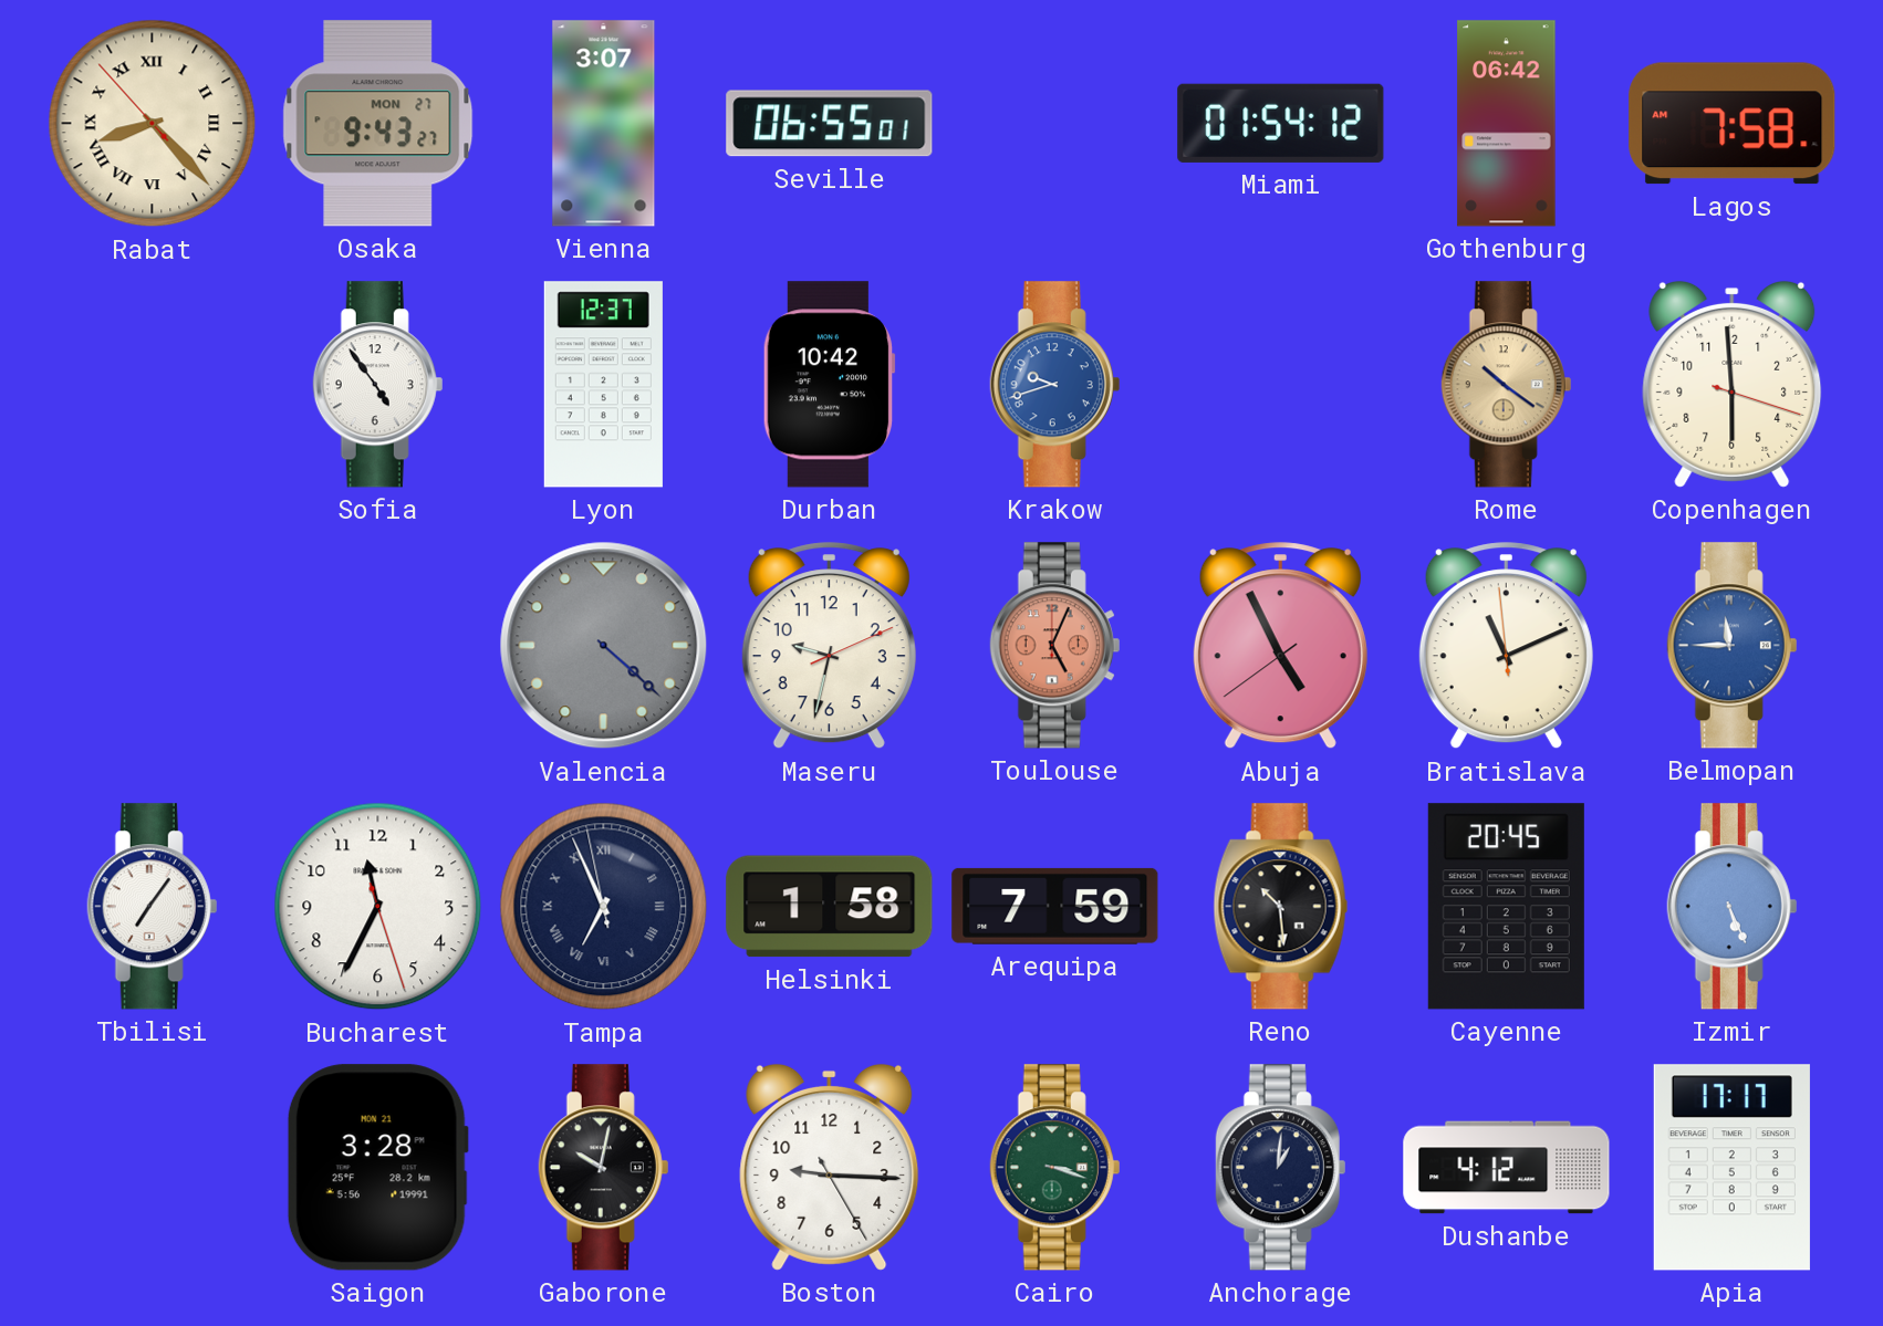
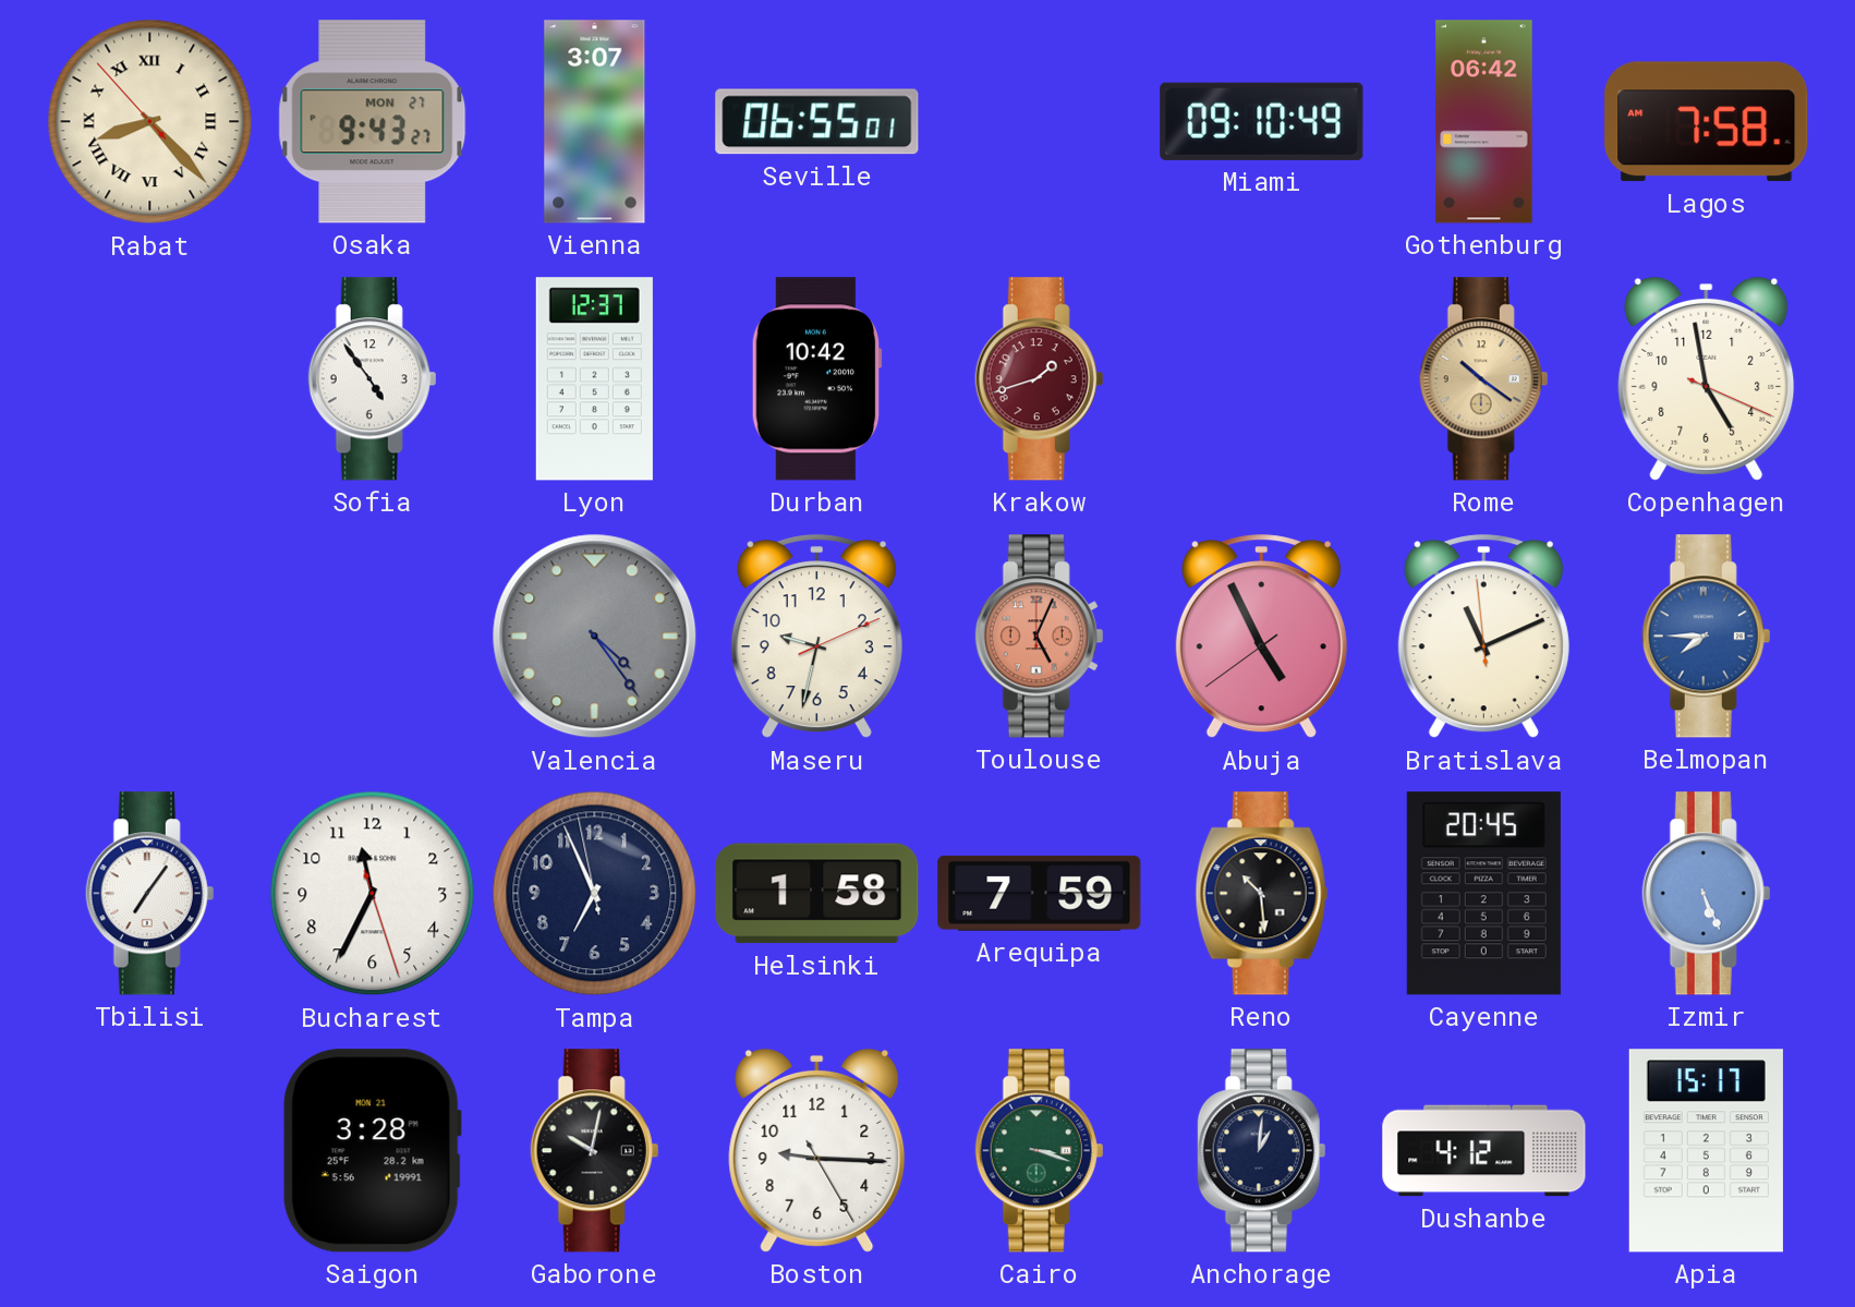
Miami: 01:54 -> 09:10
Krakow: 9:42 -> 1:42
Krakow dial: blue -> burgundy
Copenhagen: 5:59 -> 4:58
Valencia: 4:22 -> 4:24
Belmopan: 11:45 -> 7:45
Tampa numerals: Roman -> Arabic
Apia: 17:17 -> 15:17
